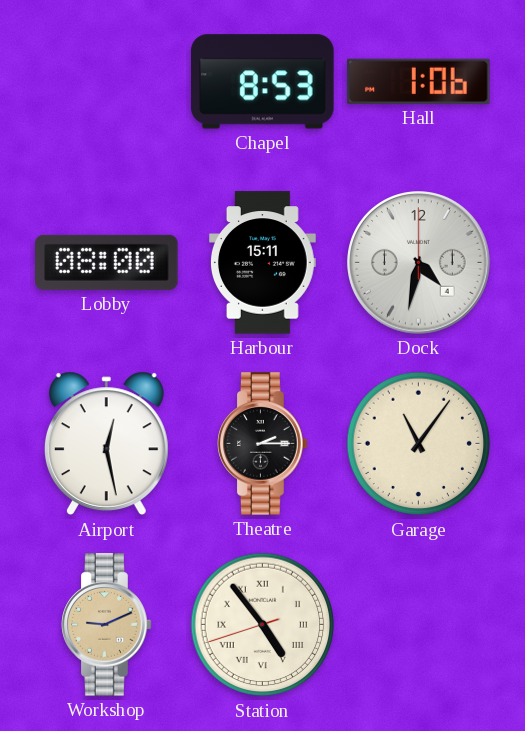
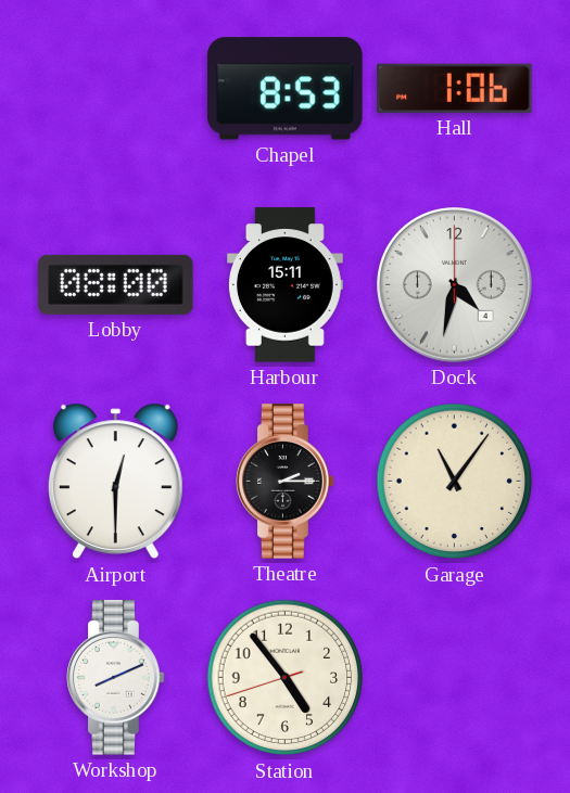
Airport: 12:28 -> 12:30
Workshop: 9:11 -> 8:11
Workshop dial: champagne -> white
Station numerals: Roman -> Arabic
